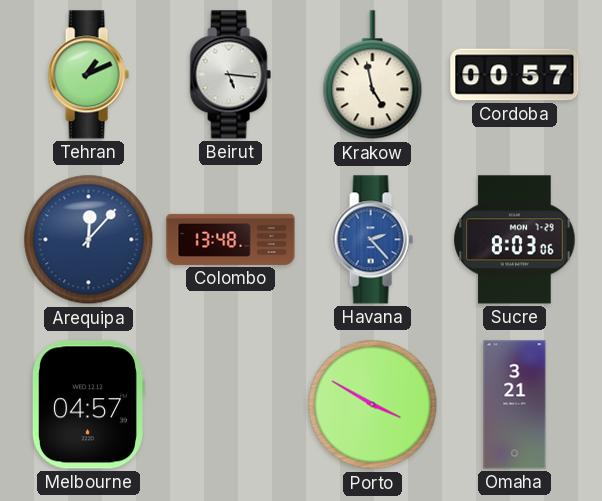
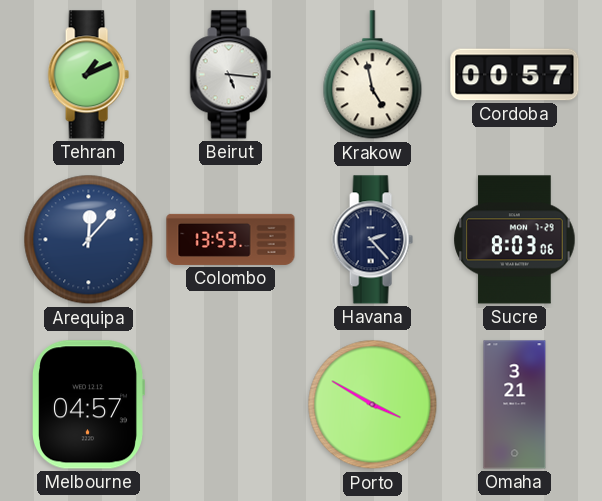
Colombo: 13:48 -> 13:53
Havana dial: blue -> navy
